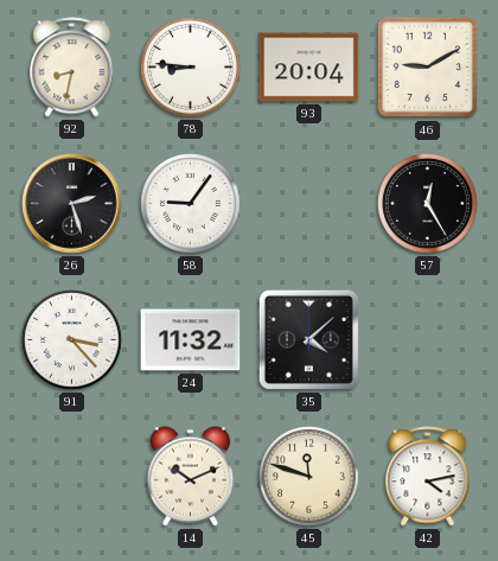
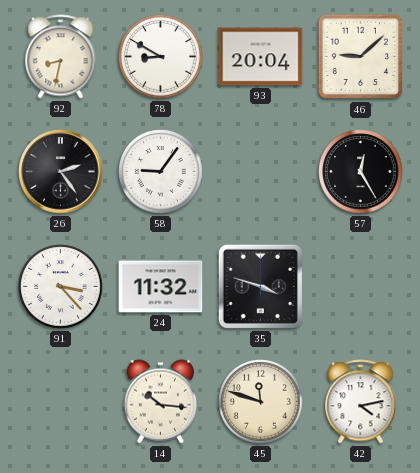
78: 8:46 -> 8:50
46: 9:10 -> 9:08
26: 2:27 -> 2:24
35: 4:08 -> 3:48
14: 10:11 -> 10:16
